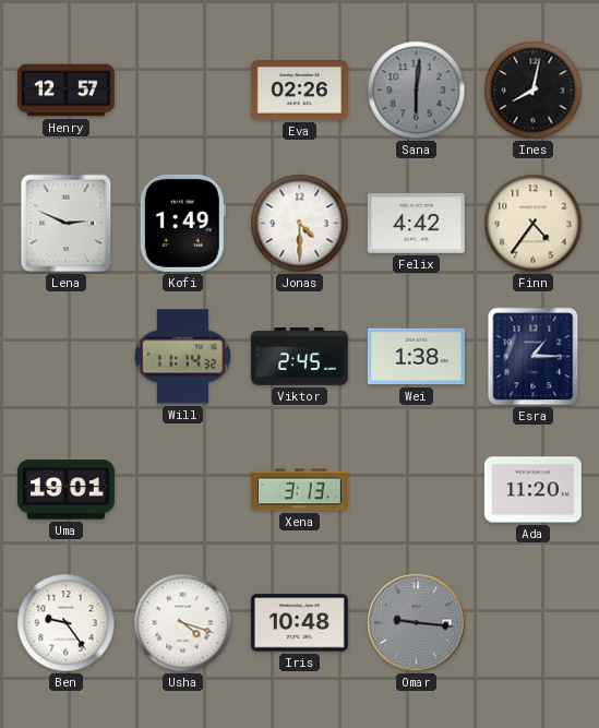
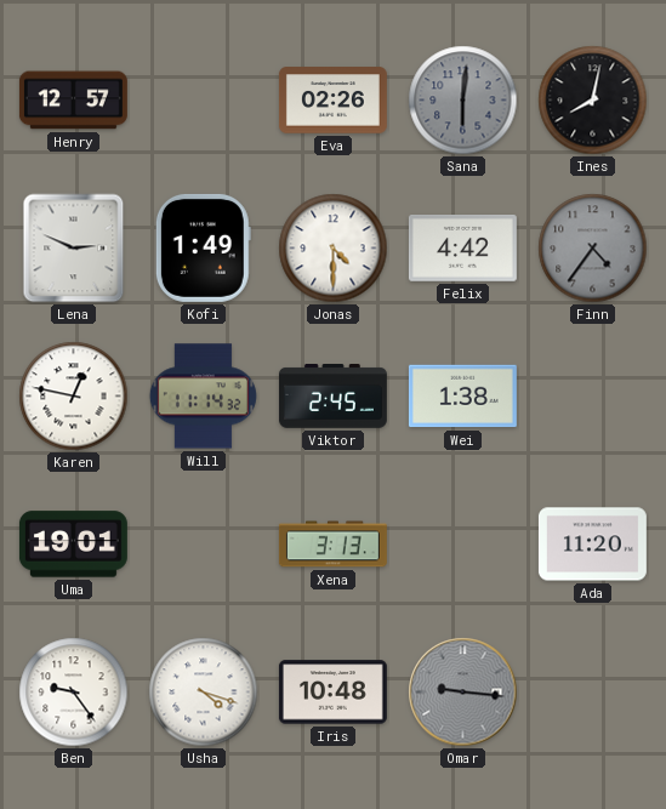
Finn dial: cream -> grey
Karen: none -> 12:47
Esra: 1:15 -> none
